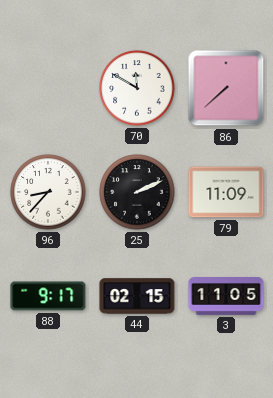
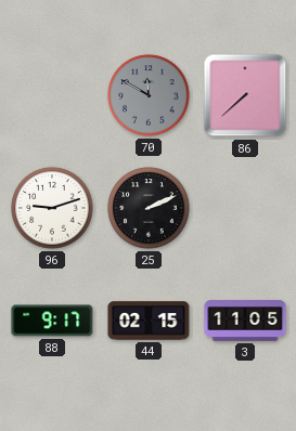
70 dial: white -> grey
96: 8:37 -> 9:12
79: 11:09 -> none
